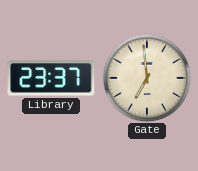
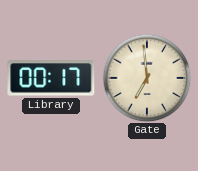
Library: 23:37 -> 00:17
